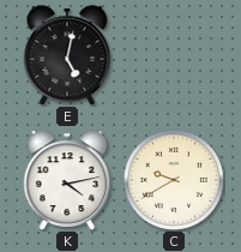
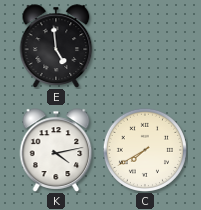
E: 5:02 -> 4:59
C: 9:40 -> 7:40
